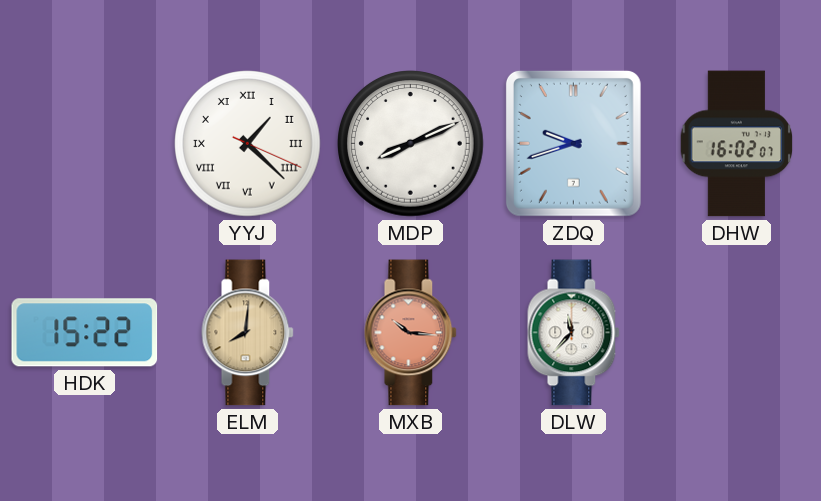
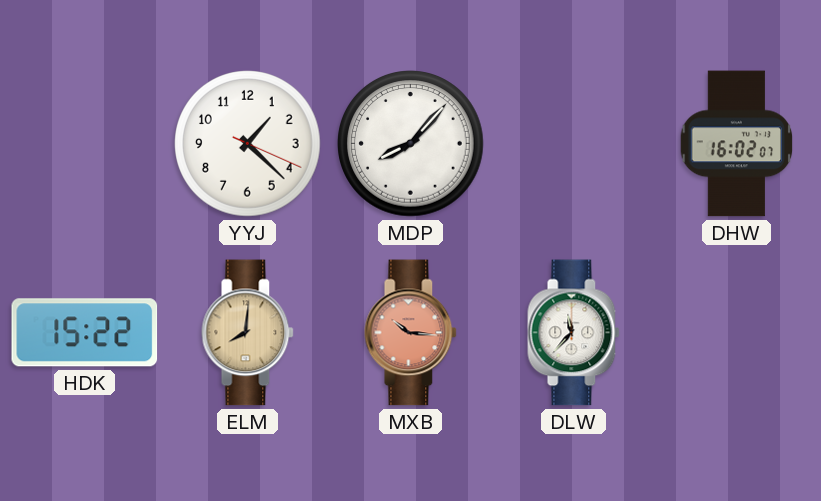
YYJ numerals: Roman -> Arabic
MDP: 8:11 -> 8:07
ZDQ: 9:42 -> none
